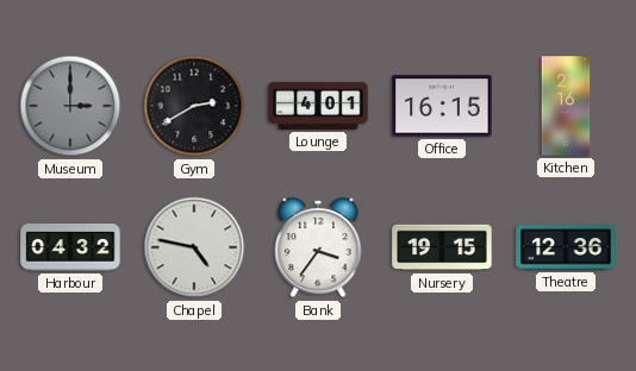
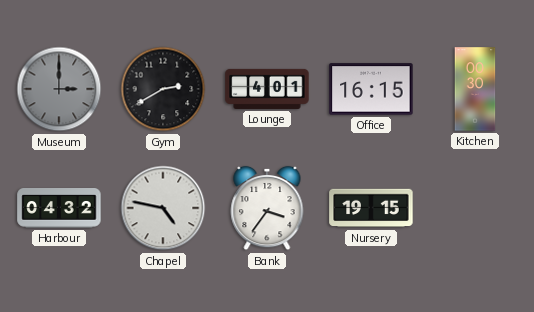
Kitchen: 21:16 -> 00:30
Theatre: 12:36 -> none
